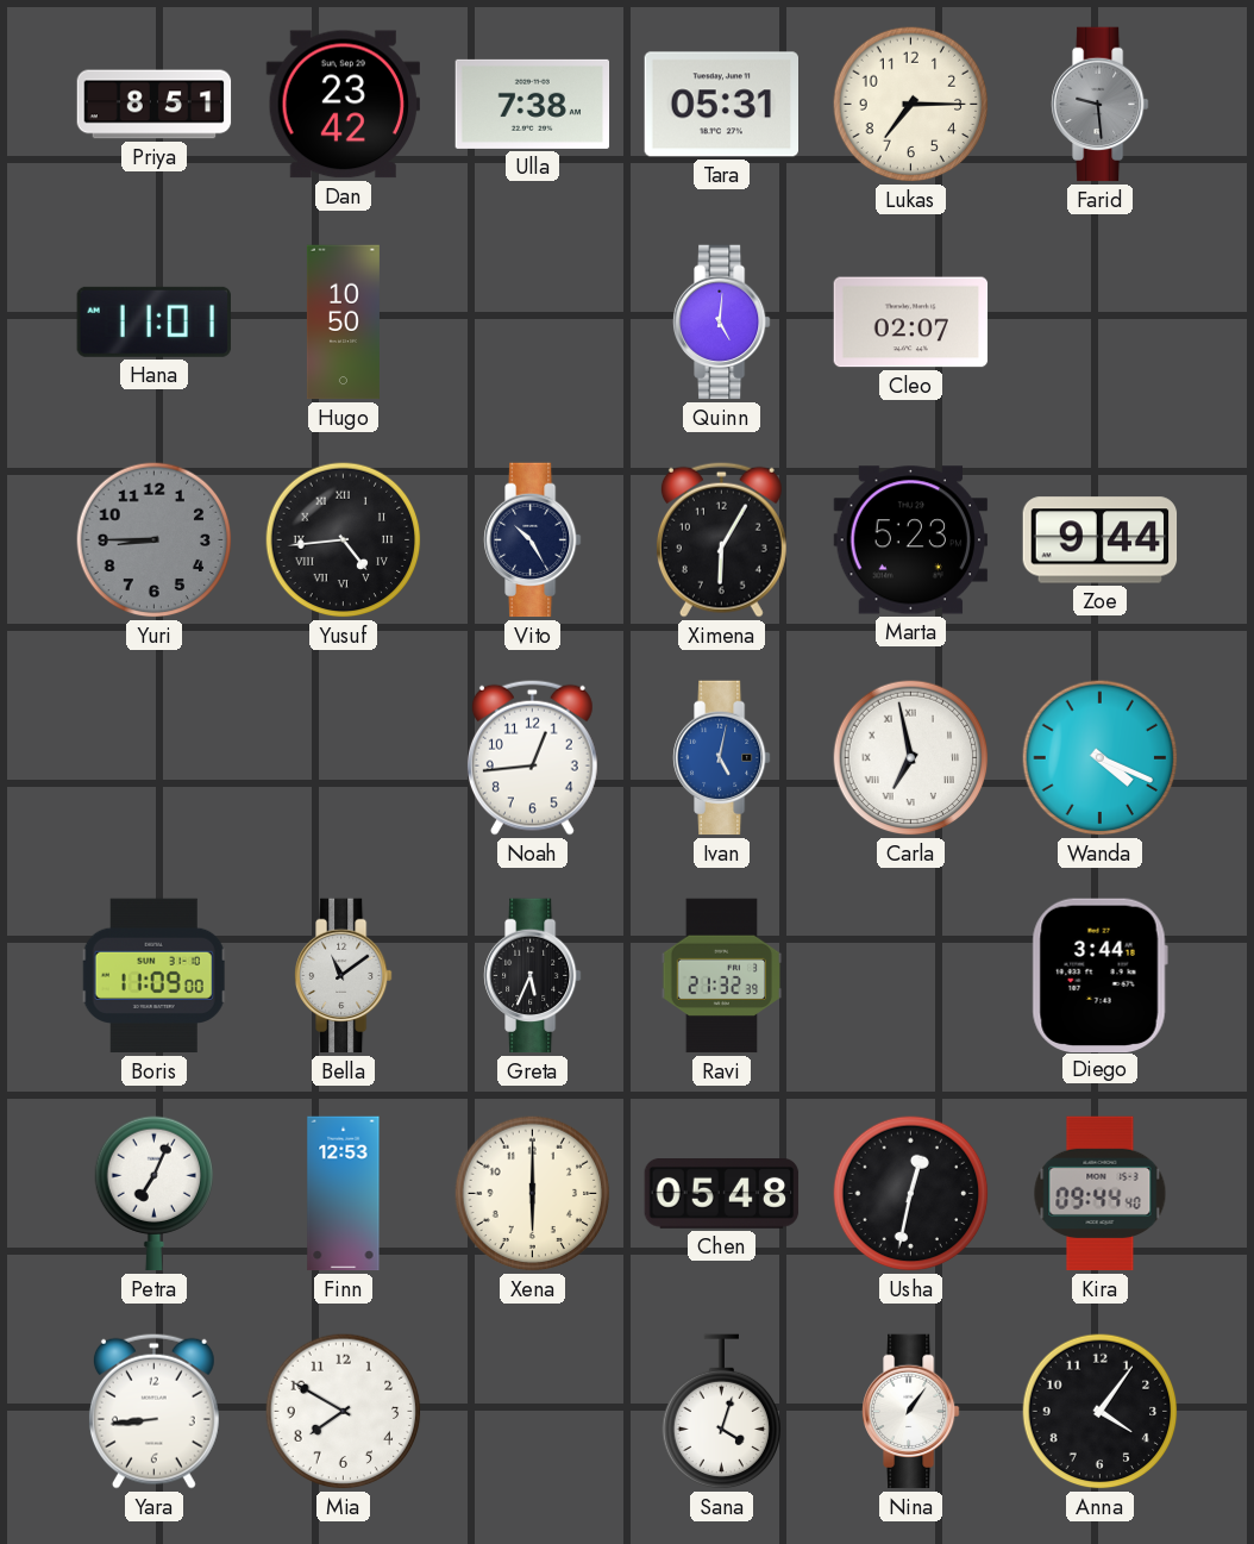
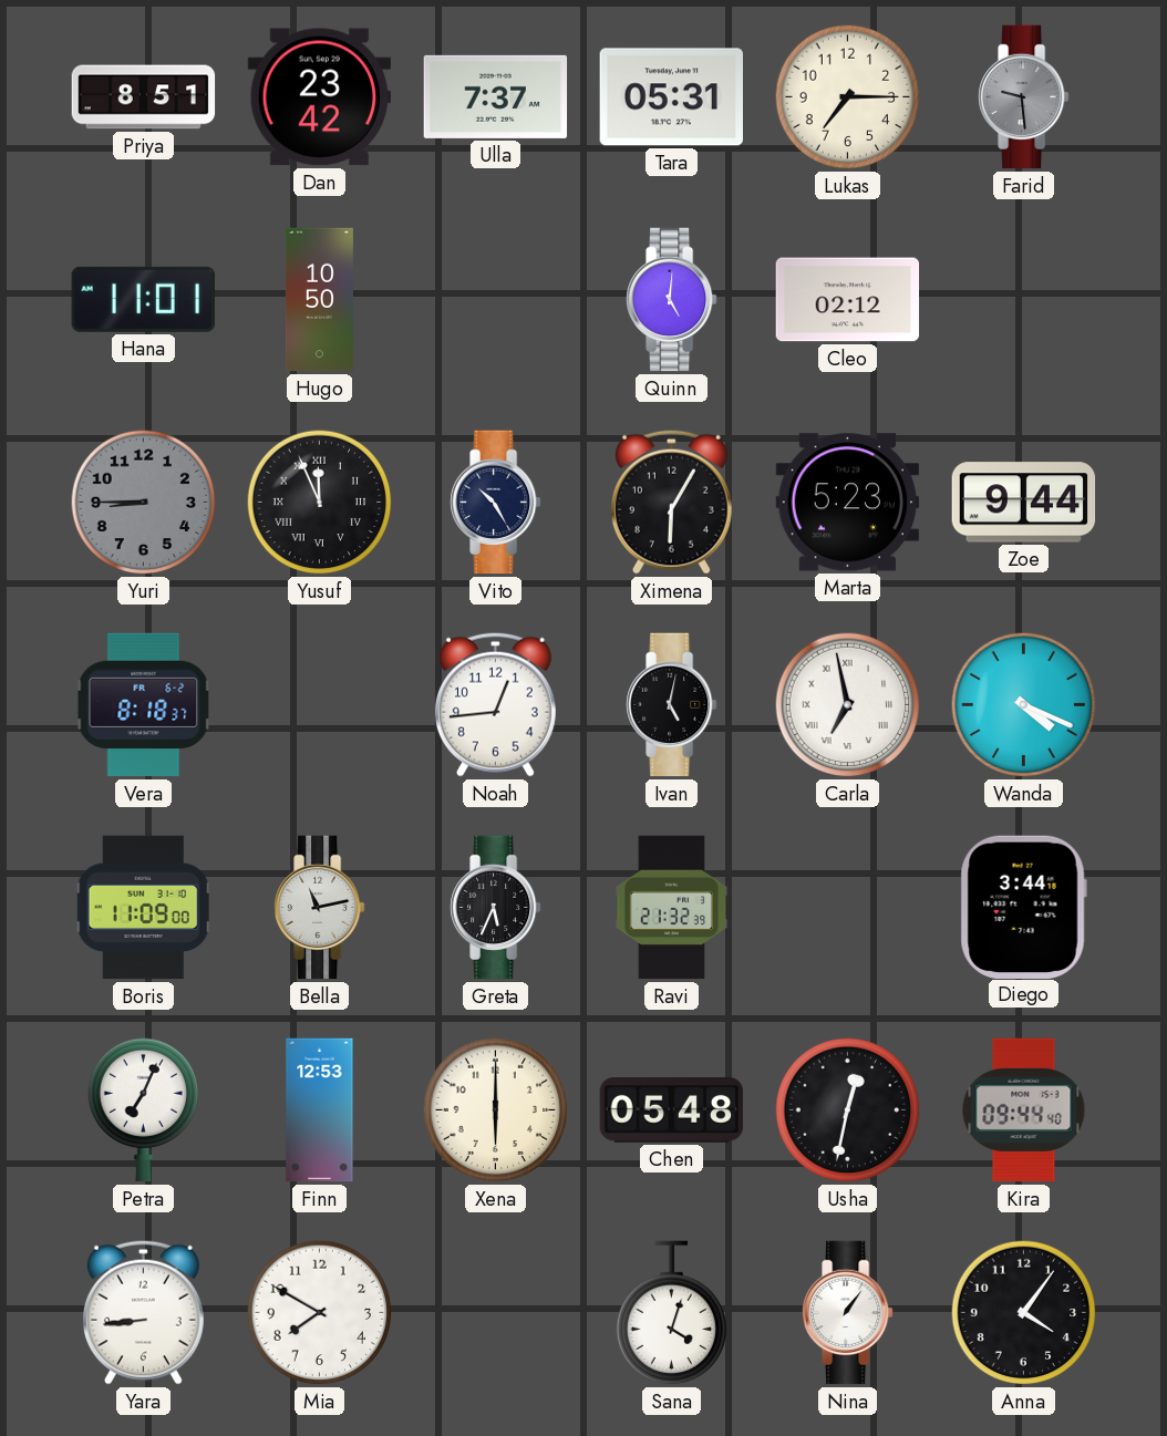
Ulla: 7:38 -> 7:37
Cleo: 02:07 -> 02:12
Yusuf: 4:44 -> 11:56
Vera: none -> 8:18
Ivan dial: blue -> black
Bella: 11:09 -> 11:13
